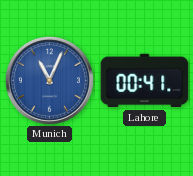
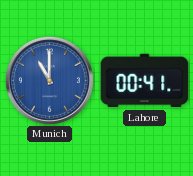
Munich: 11:04 -> 11:00
